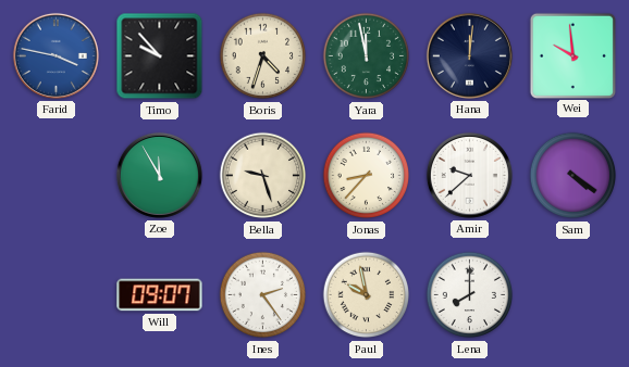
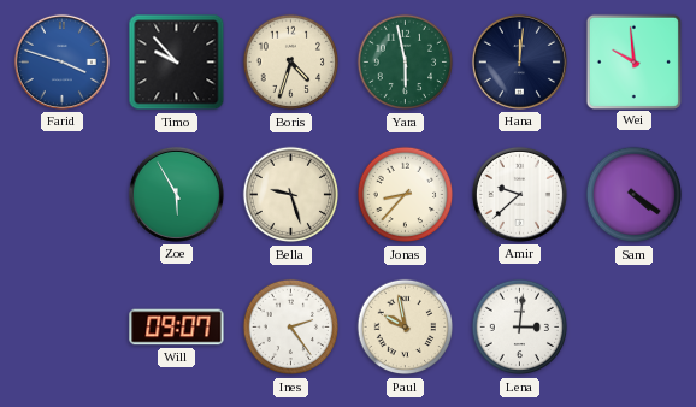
Farid: 3:47 -> 3:48
Yara: 11:58 -> 5:58
Zoe: 11:55 -> 5:55
Lena: 8:00 -> 3:01
